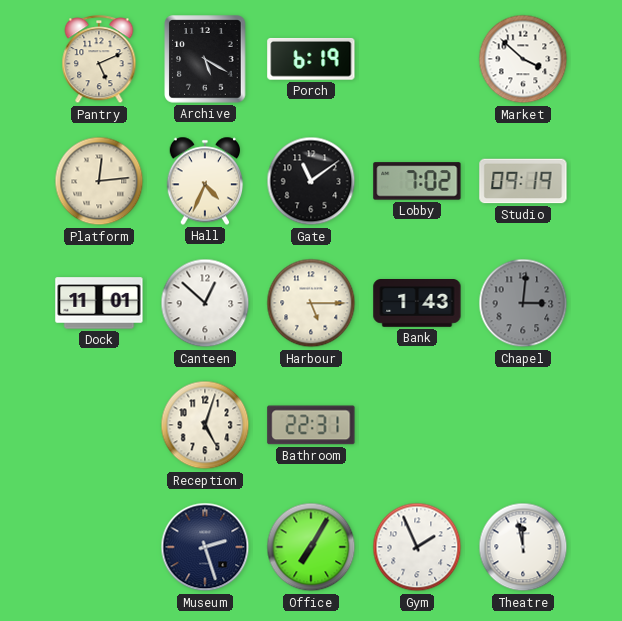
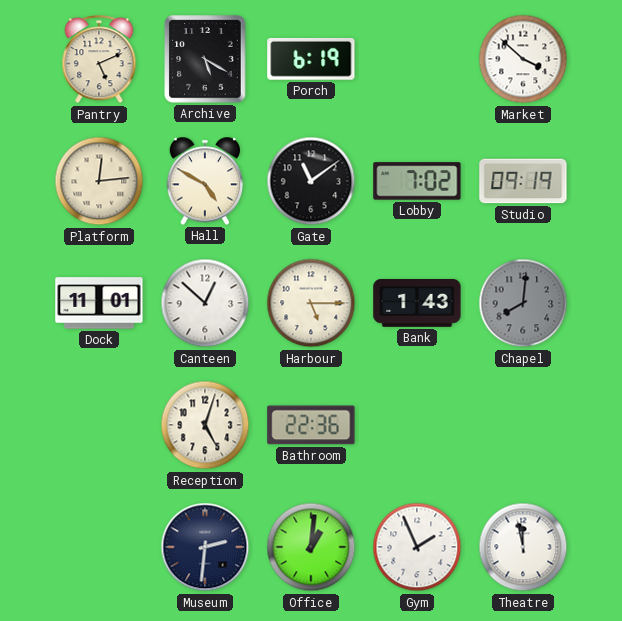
Hall: 4:34 -> 4:50
Chapel: 3:01 -> 8:01
Bathroom: 22:31 -> 22:36
Museum: 2:27 -> 2:31
Office: 7:05 -> 1:01
